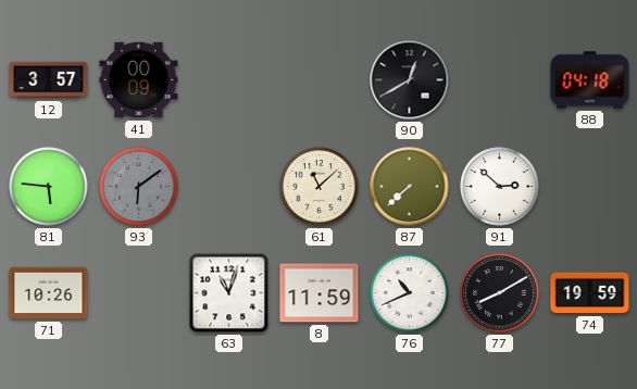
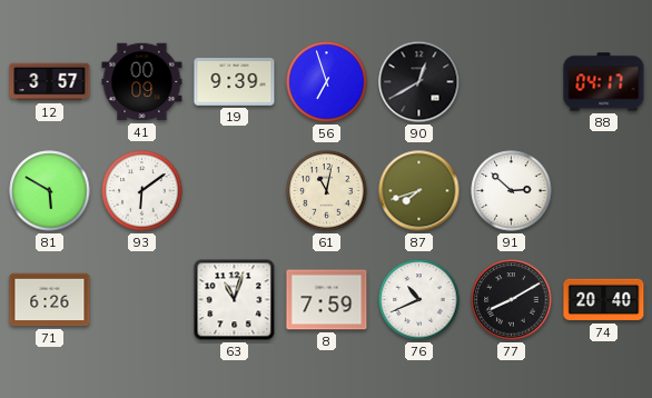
19: none -> 9:39
56: none -> 6:57
88: 04:18 -> 04:17
81: 5:46 -> 5:50
93 dial: grey -> white
61: 11:08 -> 11:02
87: 7:38 -> 7:42
71: 10:26 -> 6:26
8: 11:59 -> 7:59
74: 19:59 -> 20:40
